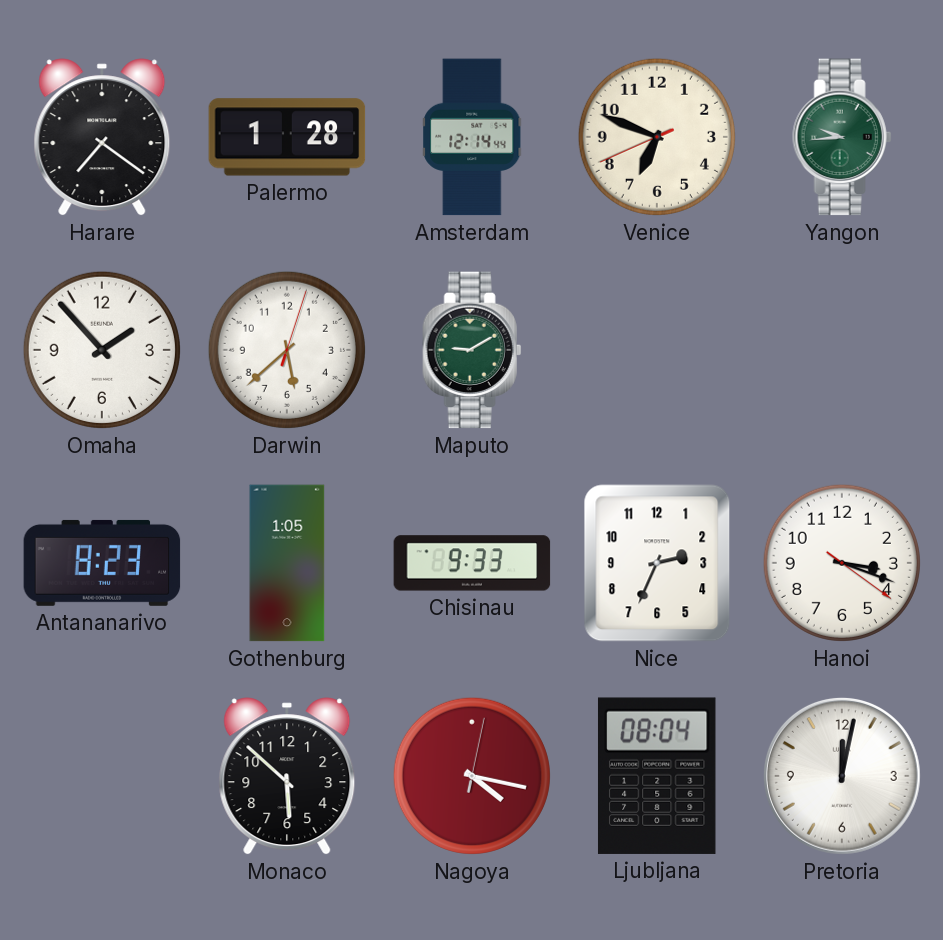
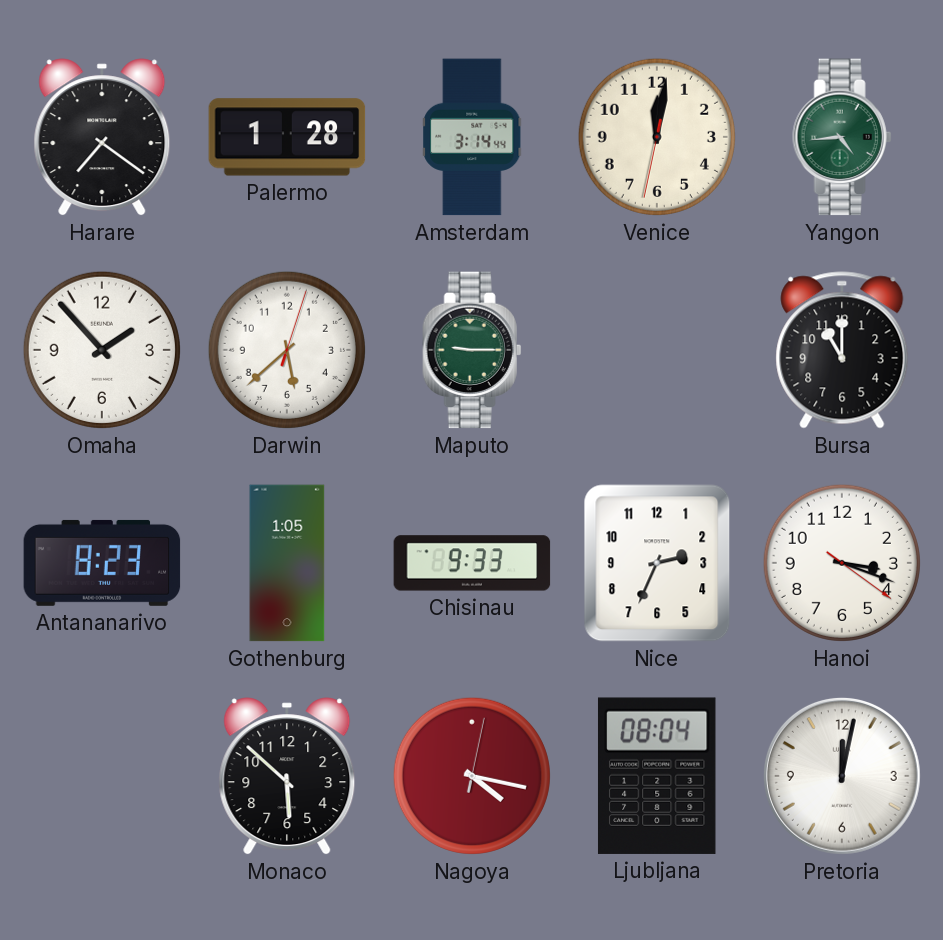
Amsterdam: 12:14 -> 3:14
Venice: 6:48 -> 12:01
Yangon: 9:44 -> 4:44
Maputo: 9:10 -> 9:15
Bursa: none -> 11:00
